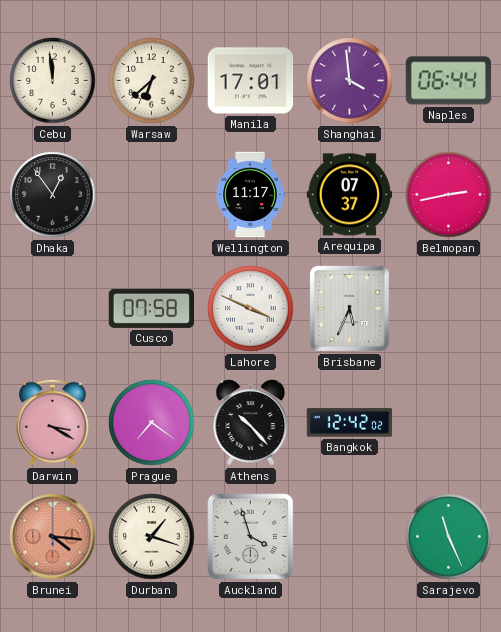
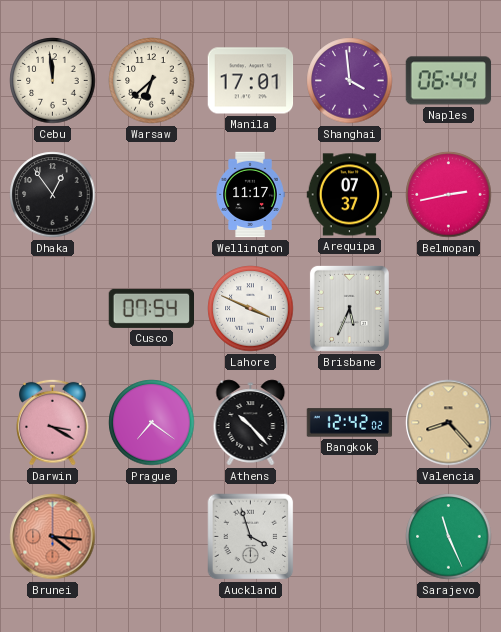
Cusco: 07:58 -> 07:54
Valencia: none -> 8:23
Durban: 1:18 -> none
